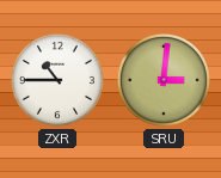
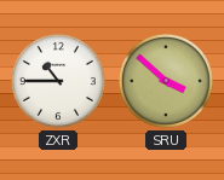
SRU: 3:01 -> 3:52
